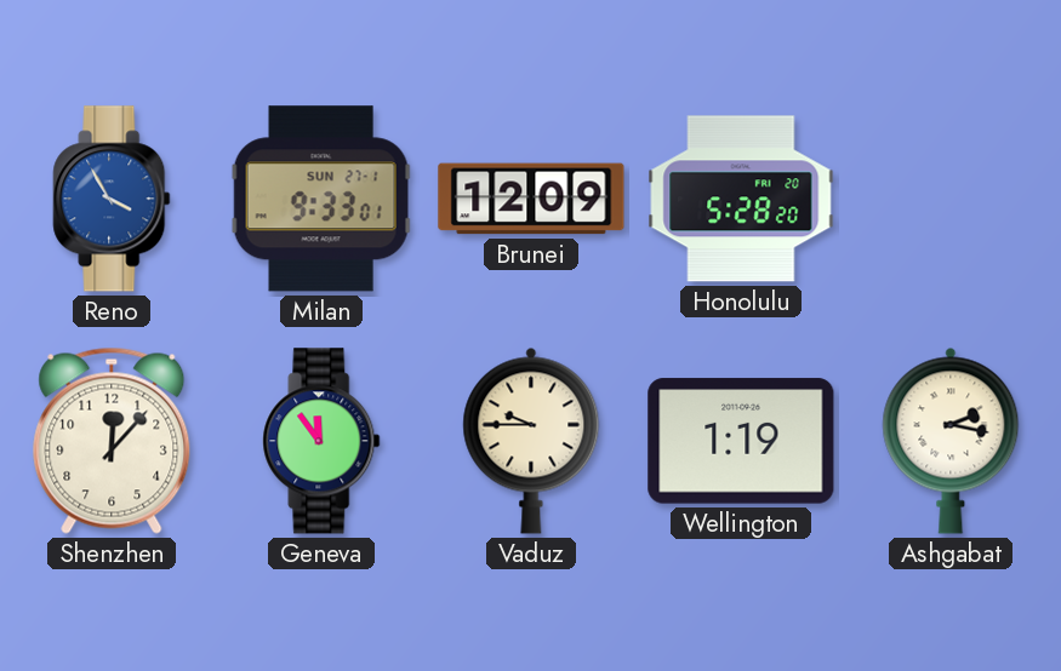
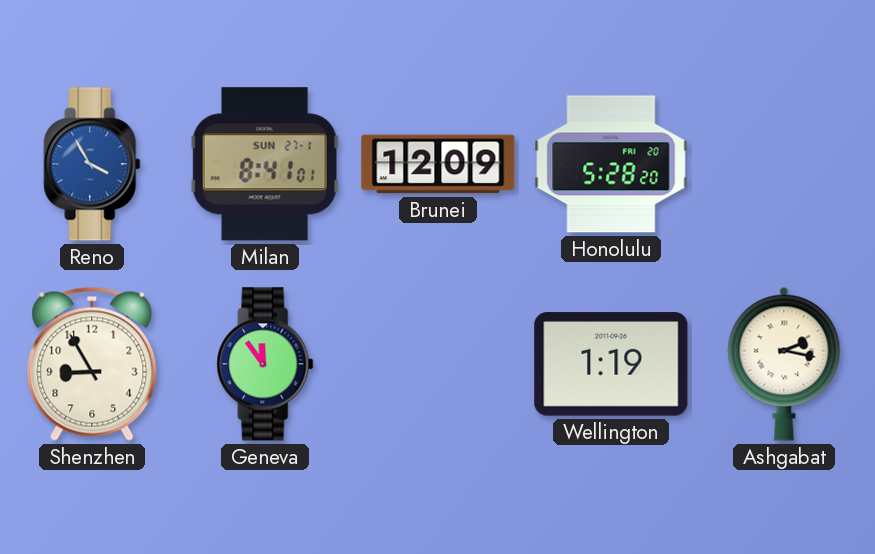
Milan: 9:33 -> 8:41
Shenzhen: 12:07 -> 8:55
Vaduz: 9:45 -> none
